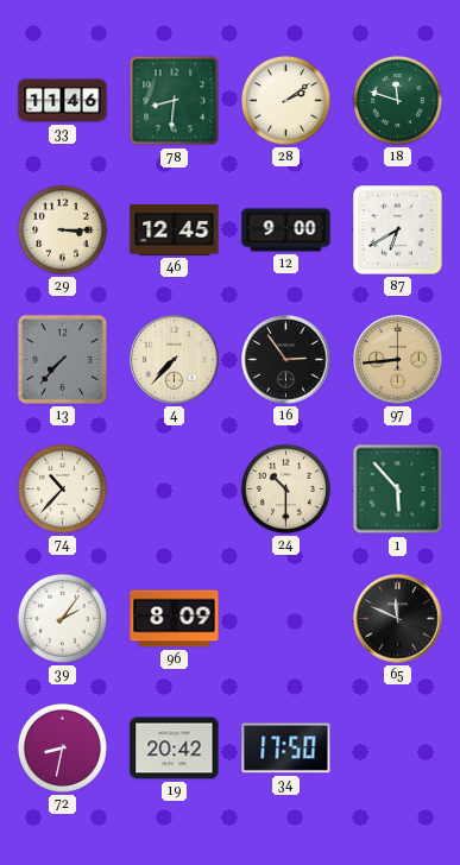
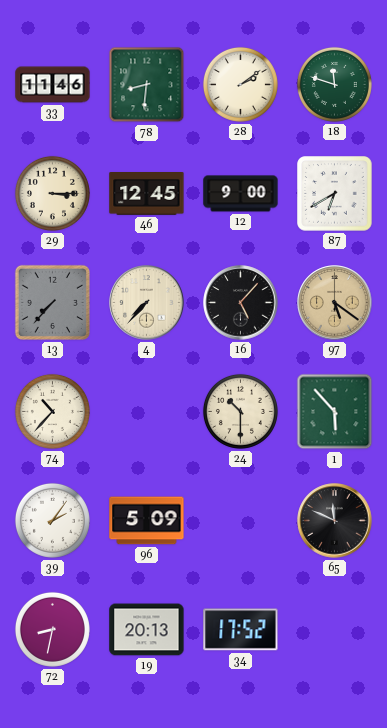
16: 2:54 -> 5:07
97: 8:44 -> 5:21
96: 8:09 -> 5:09
19: 20:42 -> 20:13
34: 17:50 -> 17:52
